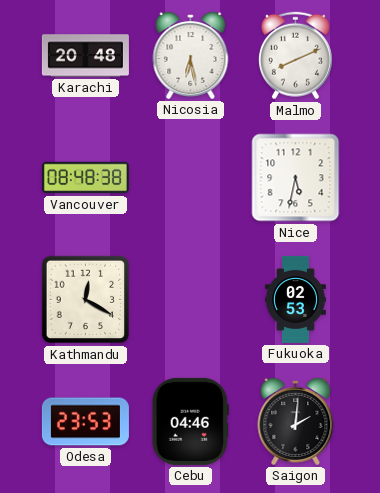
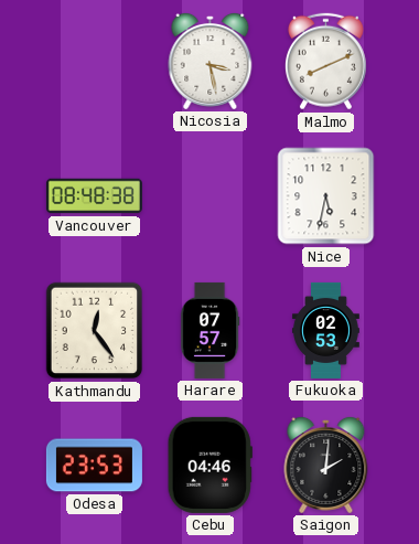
Karachi: 20:48 -> none
Nicosia: 6:28 -> 3:28
Kathmandu: 12:20 -> 12:24
Harare: none -> 07:57
